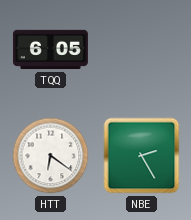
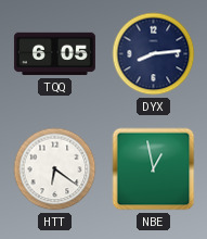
DYX: none -> 8:14
NBE: 2:25 -> 12:58
